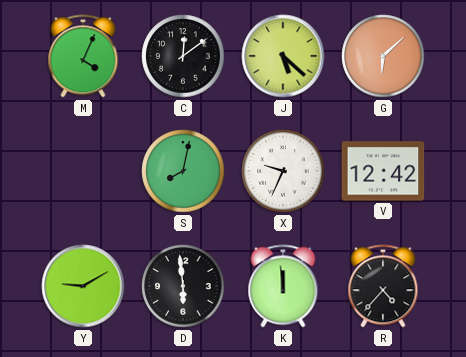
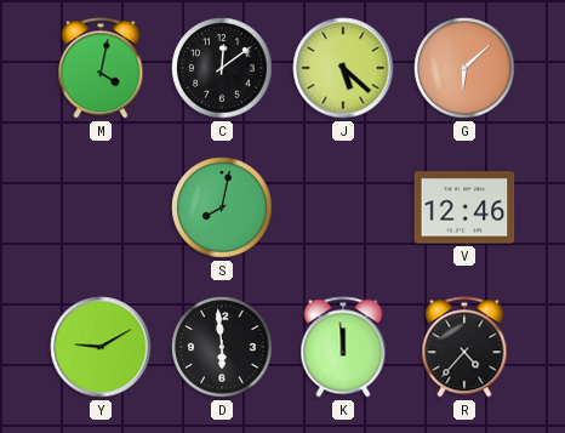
M: 4:04 -> 4:02
X: 9:34 -> none
V: 12:42 -> 12:46
